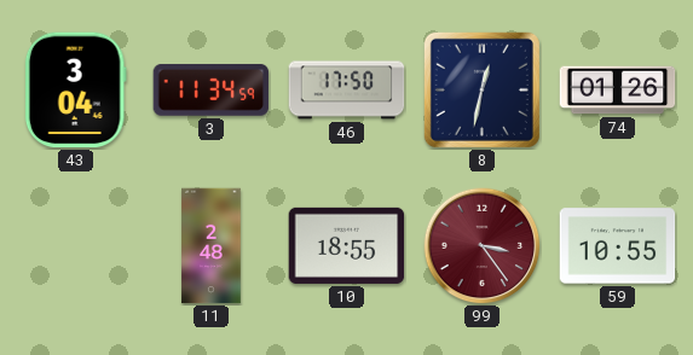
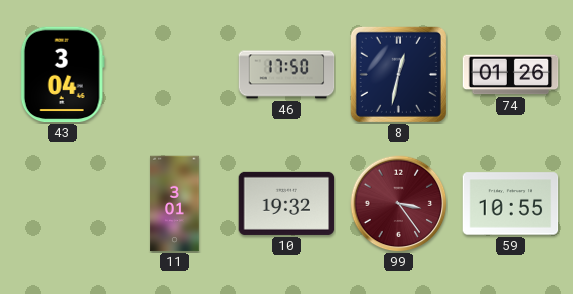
3: 11:34 -> none
11: 2:48 -> 3:01
10: 18:55 -> 19:32
